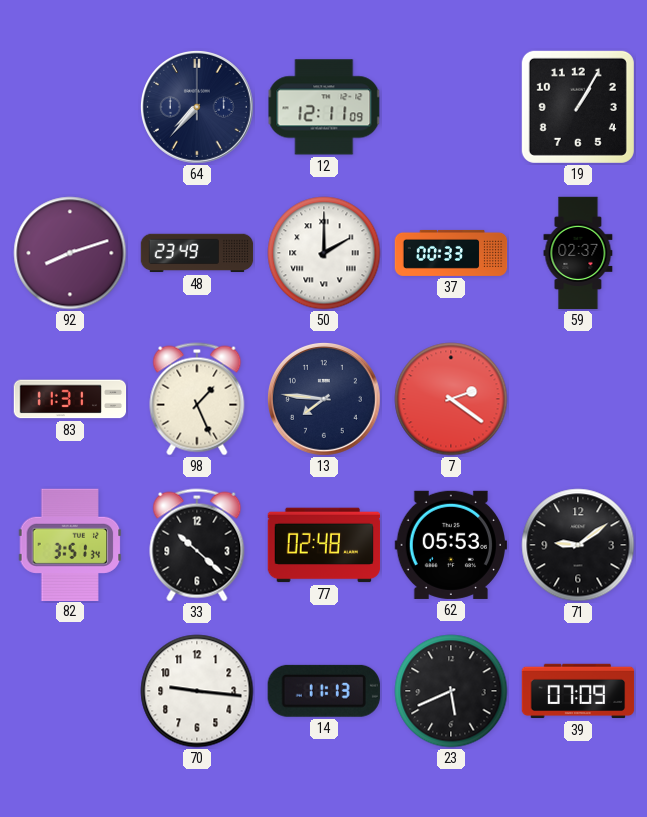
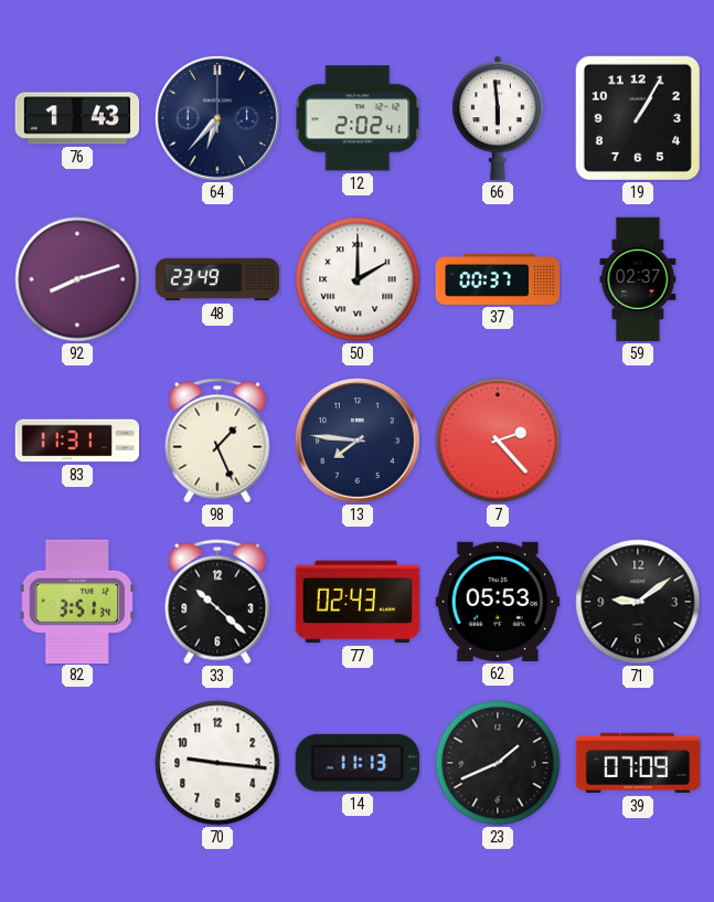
76: none -> 1:43
64: 7:37 -> 6:37
12: 12:11 -> 2:02
66: none -> 5:59
37: 00:33 -> 00:37
7: 2:21 -> 2:23
77: 02:48 -> 02:43
23: 5:41 -> 1:41
